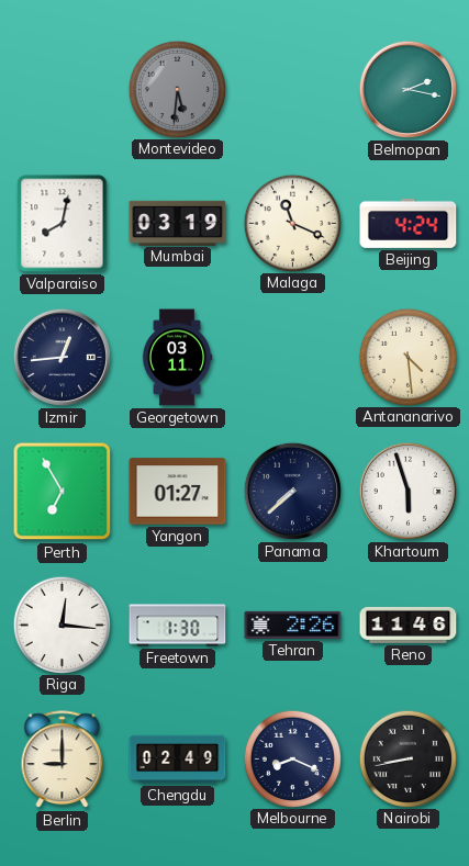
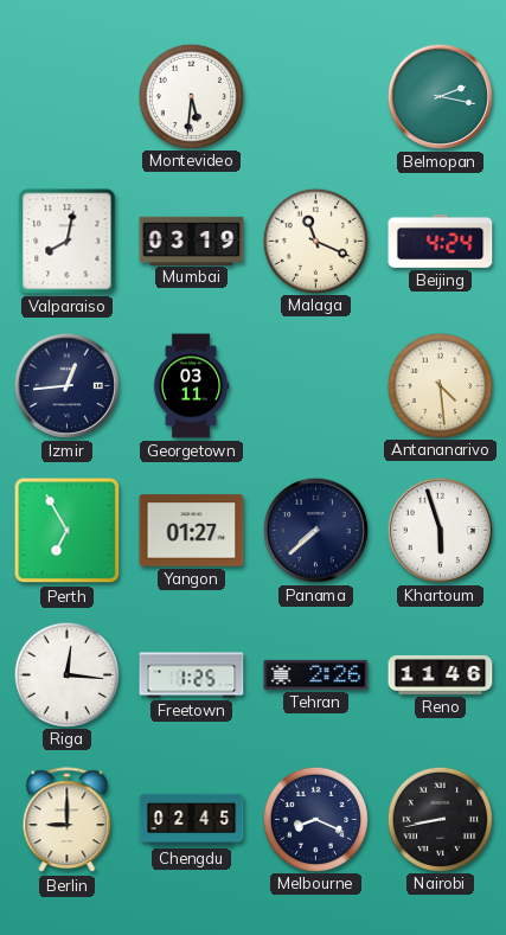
Montevideo dial: grey -> white
Freetown: 1:30 -> 1:25
Chengdu: 02:49 -> 02:45
